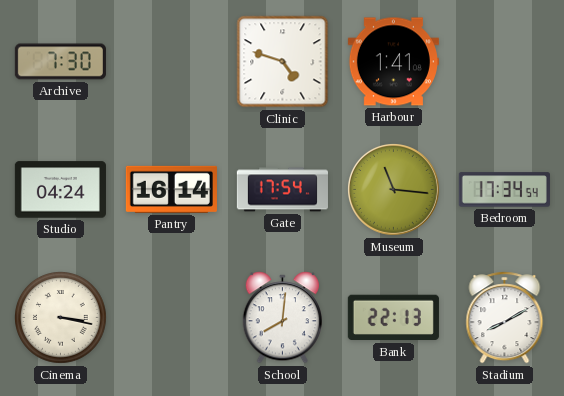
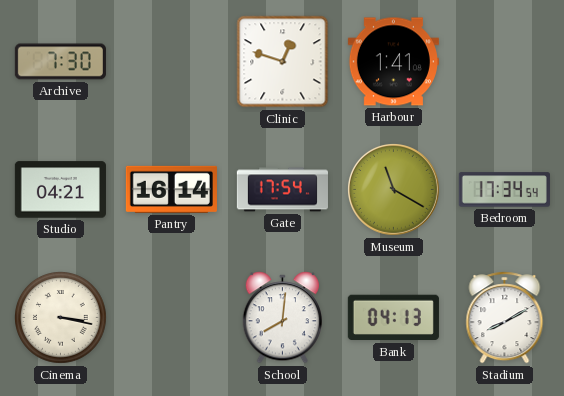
Clinic: 4:48 -> 12:48
Studio: 04:24 -> 04:21
Museum: 11:16 -> 11:20
Bank: 22:13 -> 04:13
